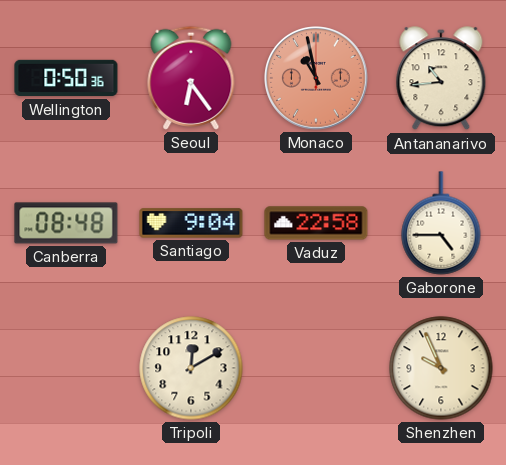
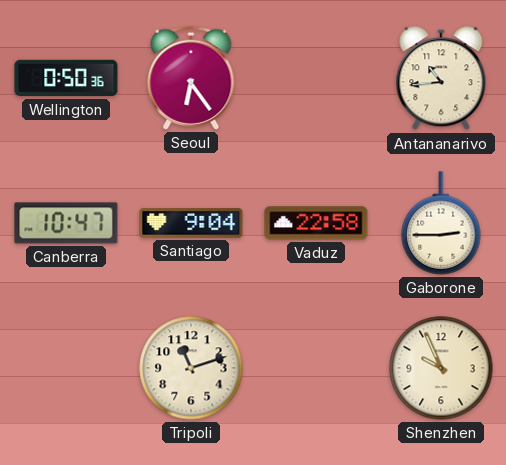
Monaco: 10:58 -> none
Canberra: 08:48 -> 10:47
Gaborone: 4:45 -> 2:45
Tripoli: 12:10 -> 11:12
